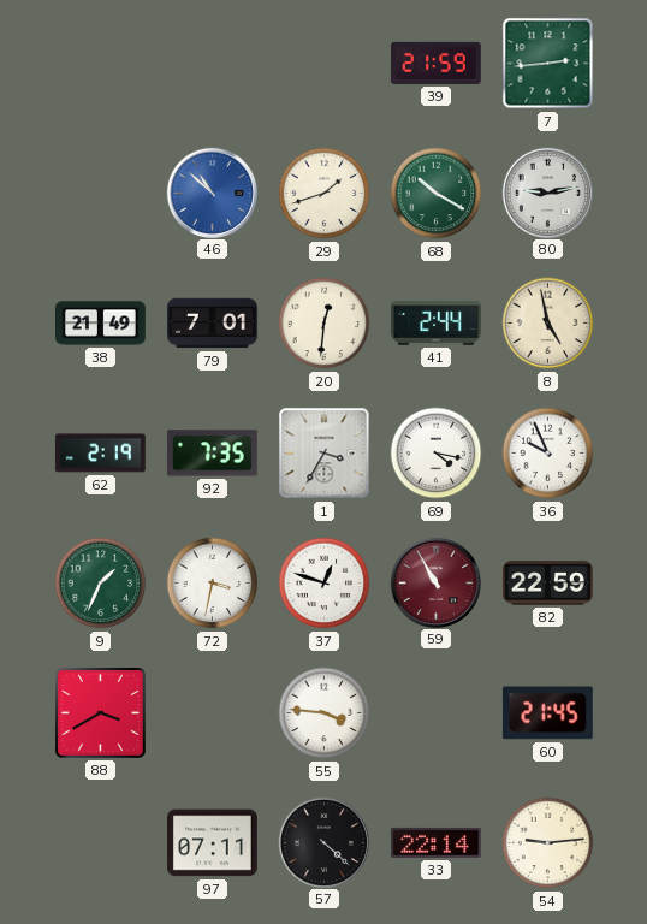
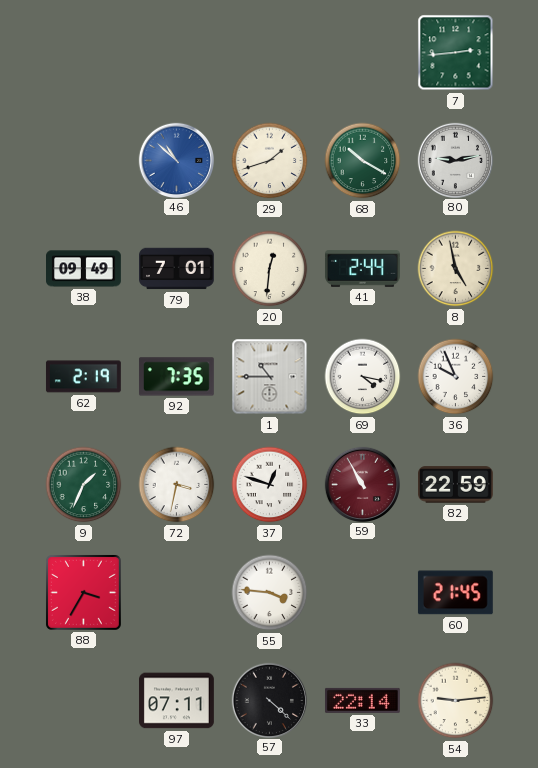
39: 21:59 -> none
38: 21:49 -> 09:49
1: 3:35 -> 10:45
88: 3:40 -> 3:35
